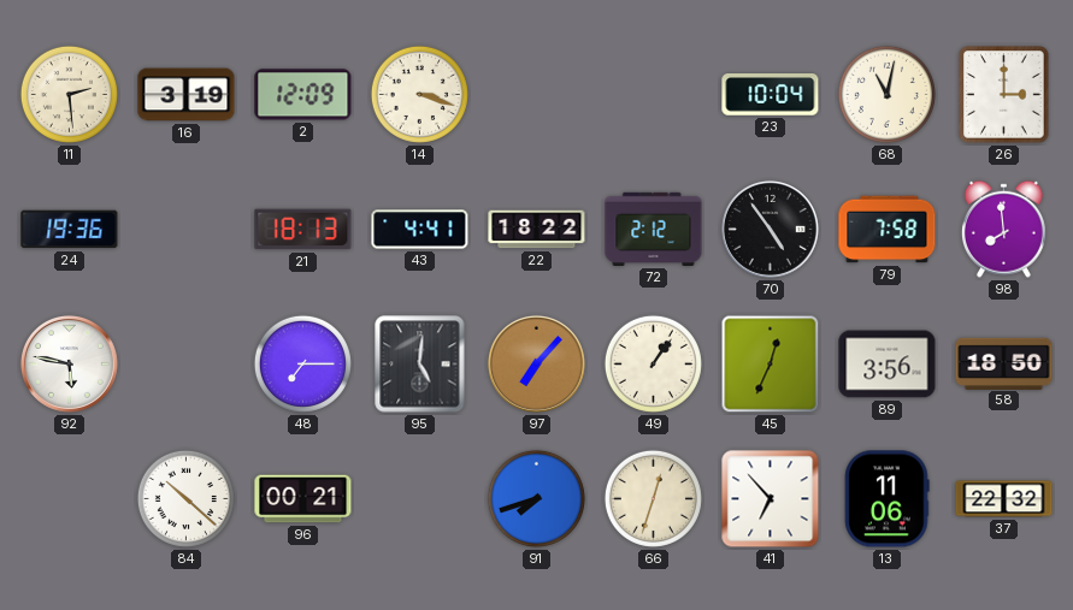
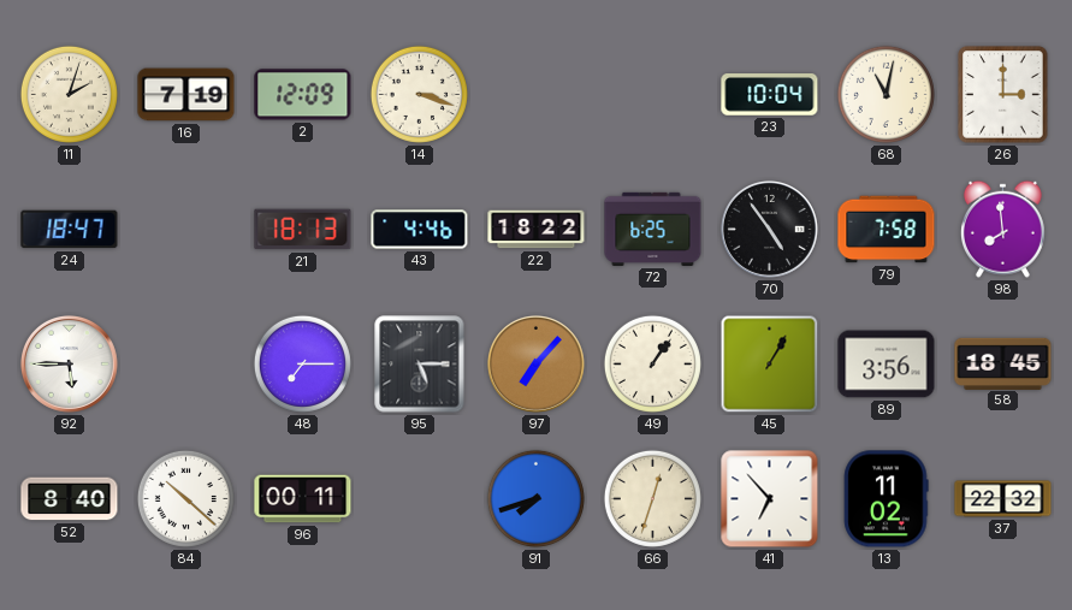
11: 2:29 -> 2:03
16: 3:19 -> 7:19
24: 19:36 -> 18:47
43: 4:41 -> 4:46
72: 2:12 -> 6:25
92: 5:47 -> 5:45
95: 5:01 -> 5:15
45: 12:34 -> 1:05
58: 18:50 -> 18:45
52: none -> 8:40
96: 00:21 -> 00:11
13: 11:06 -> 11:02
